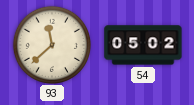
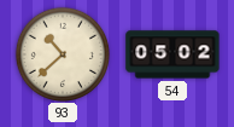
93: 11:38 -> 10:38
